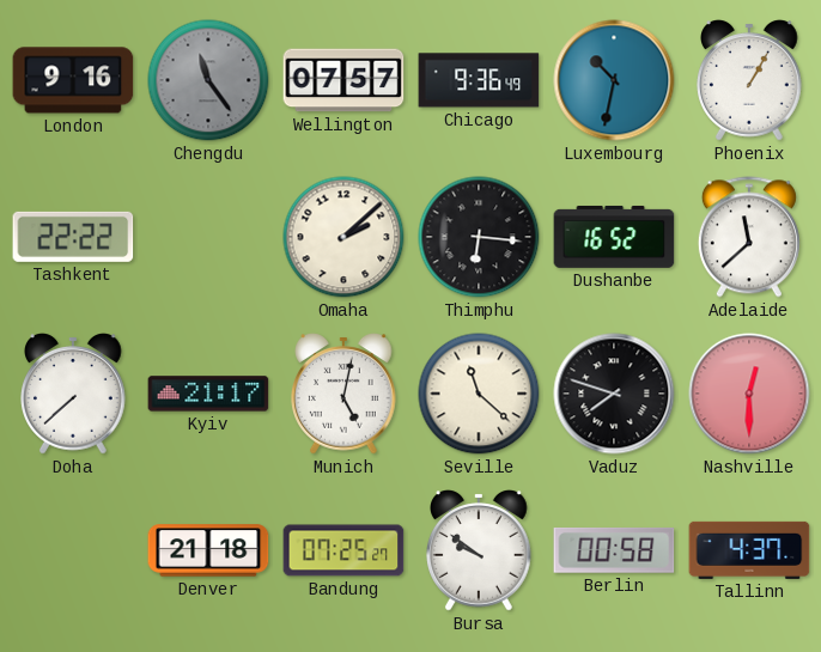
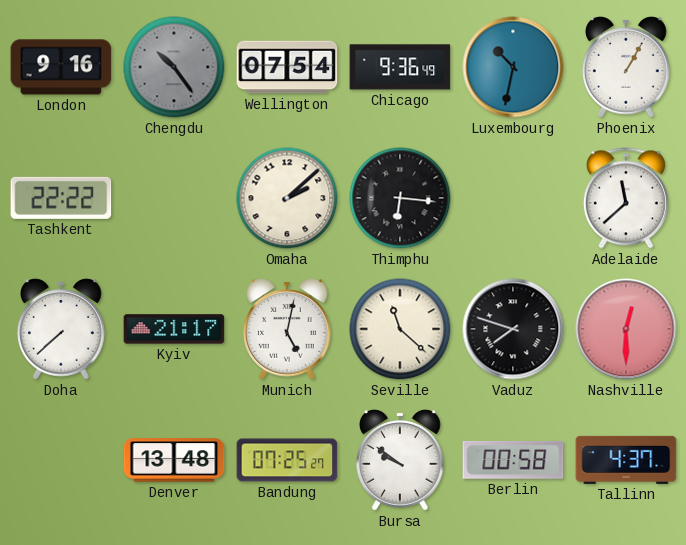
Chengdu: 11:24 -> 10:24
Wellington: 07:57 -> 07:54
Dushanbe: 16:52 -> none
Denver: 21:18 -> 13:48
